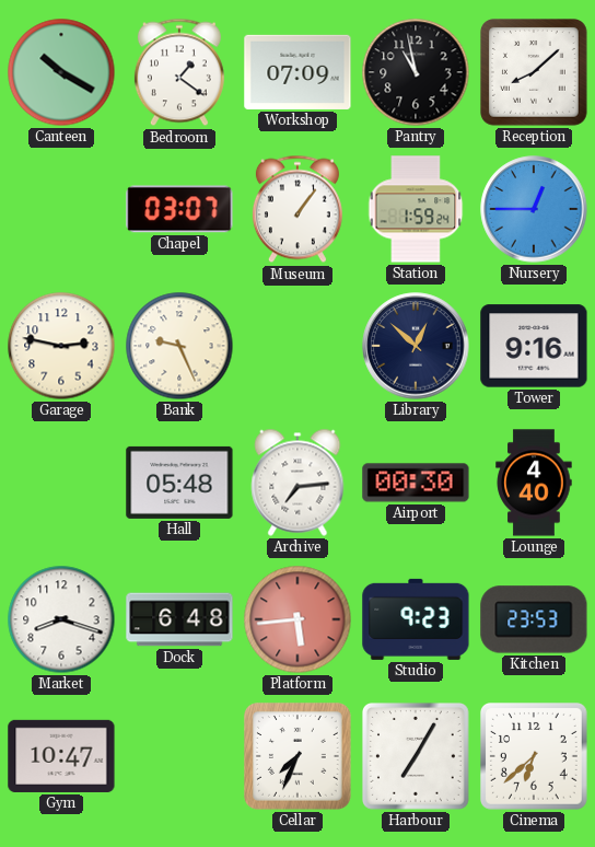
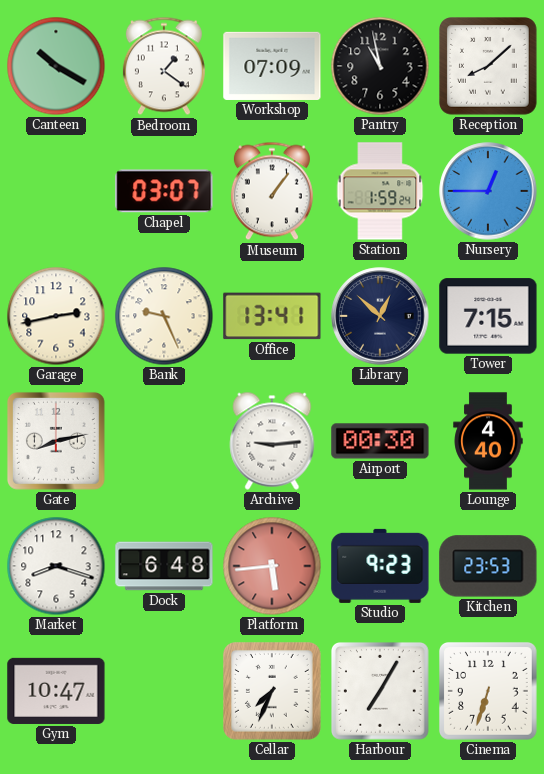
Garage: 2:47 -> 2:43
Office: none -> 13:41
Tower: 9:16 -> 7:15
Gate: none -> 8:13
Hall: 05:48 -> none
Archive: 7:14 -> 9:14
Cinema: 6:38 -> 6:33
